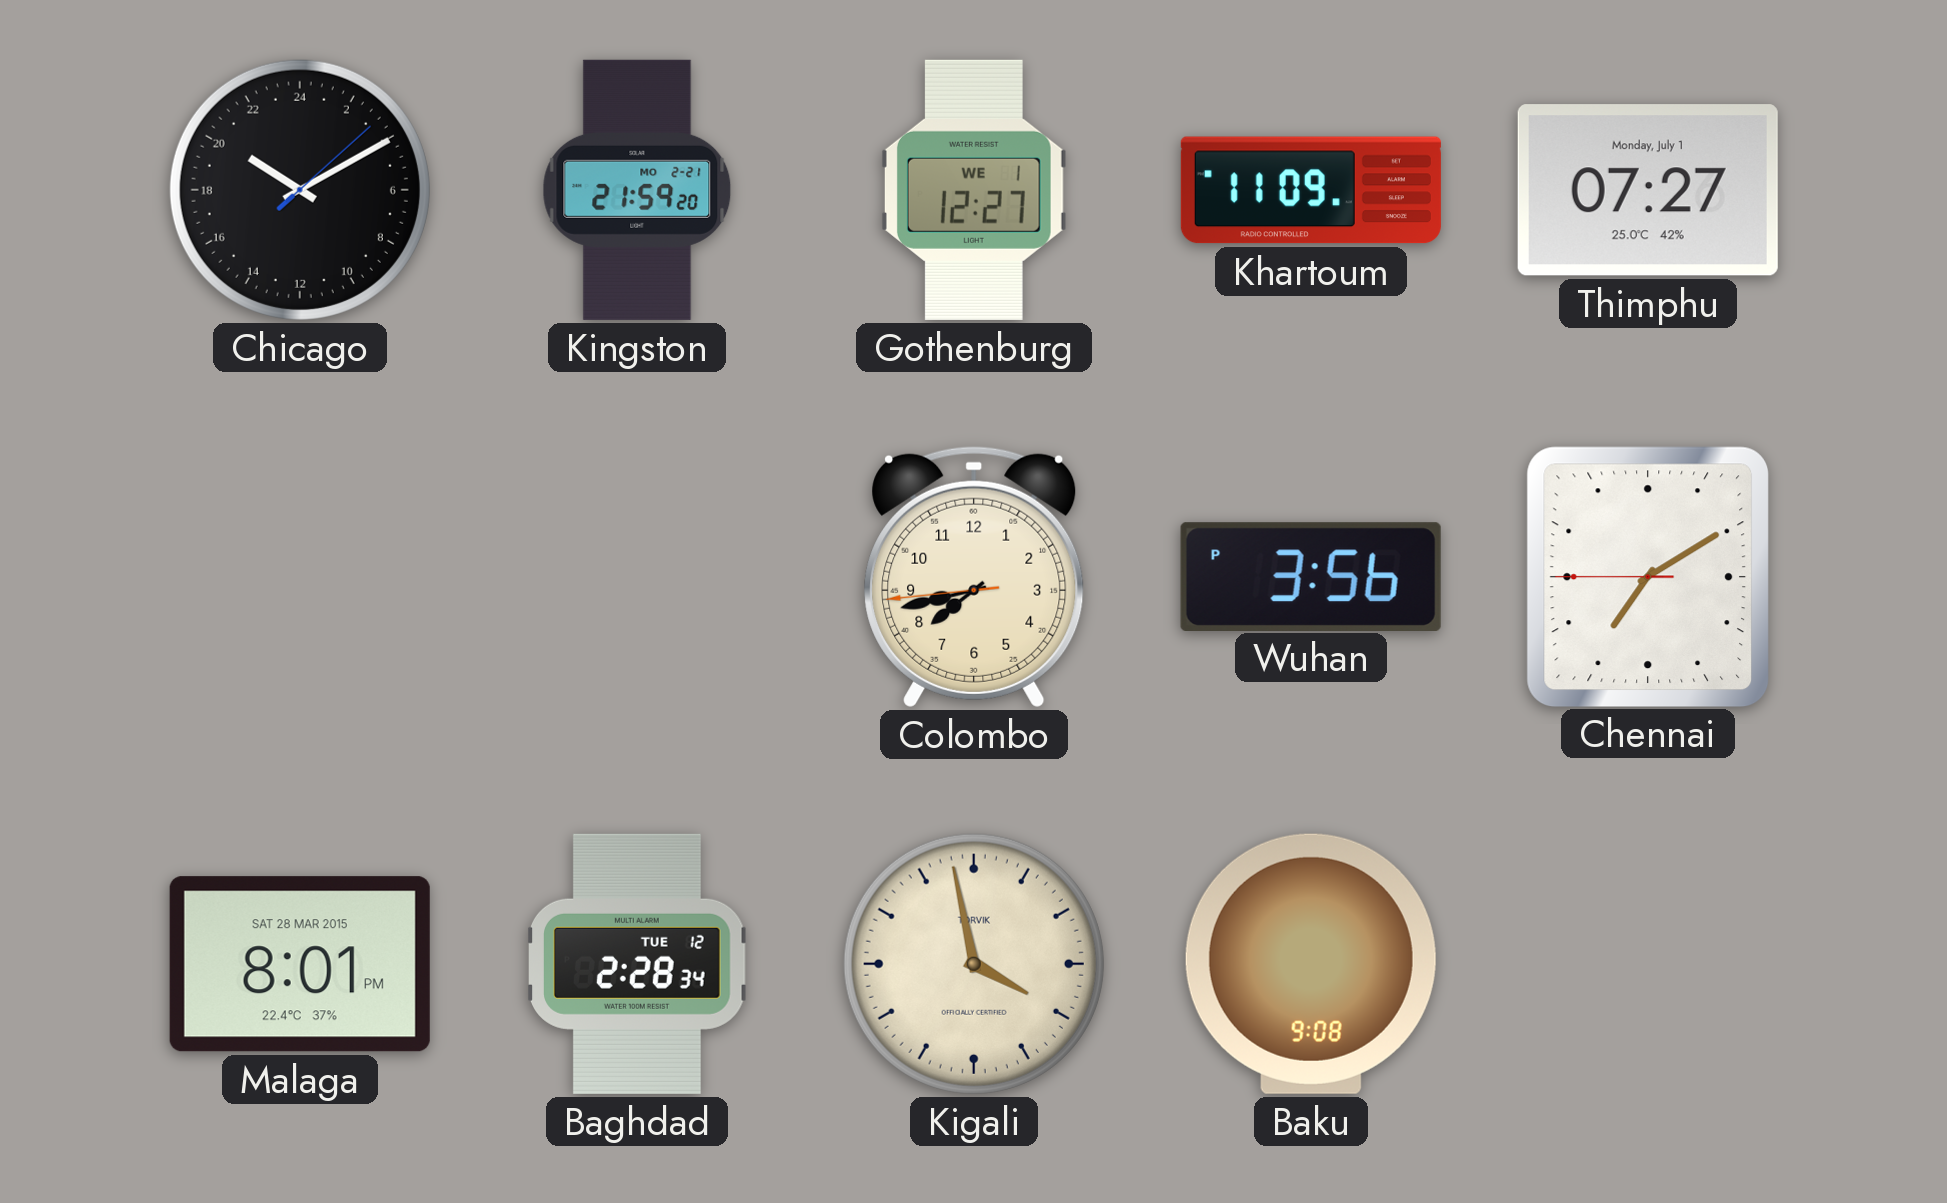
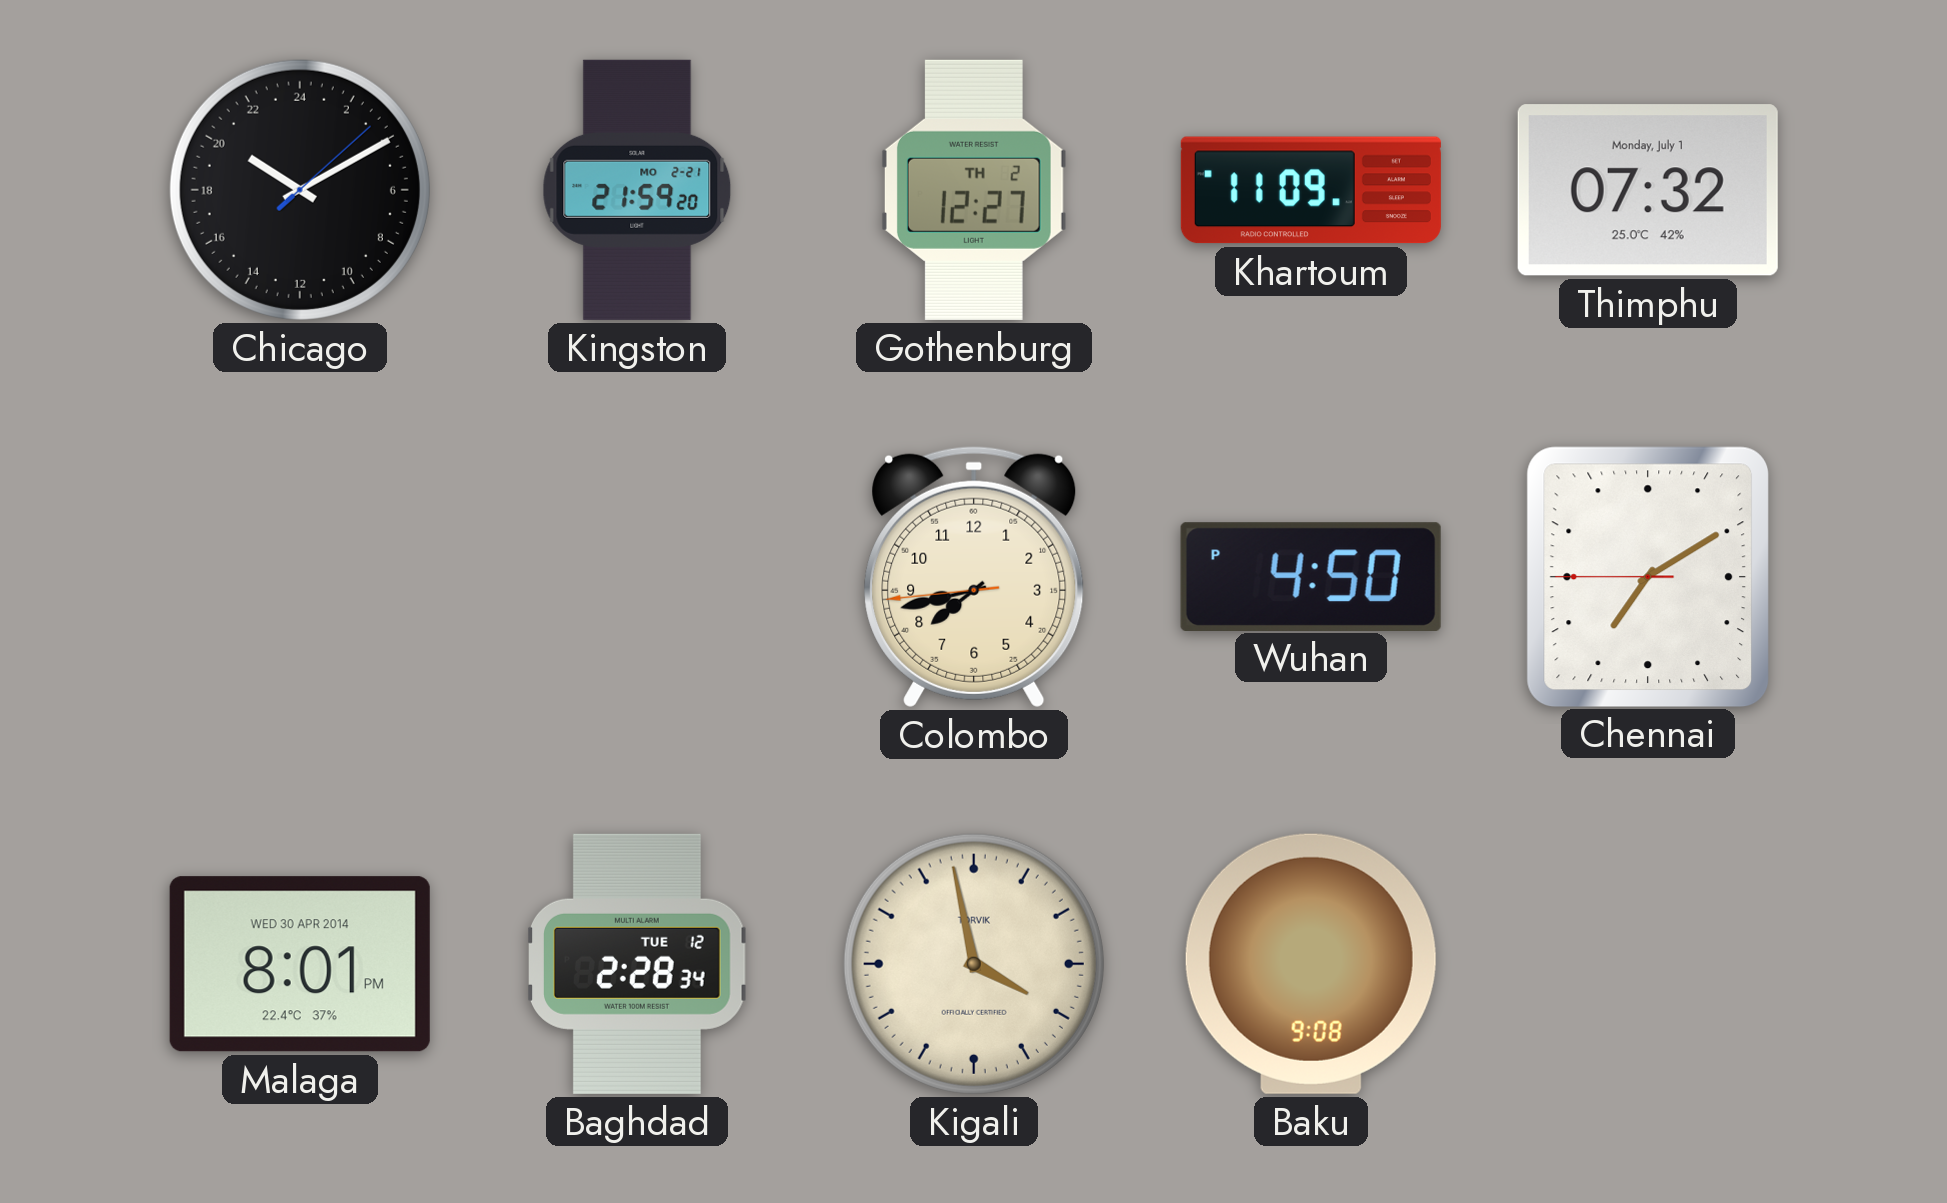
Gothenburg date: WE 1 -> TH 2
Thimphu: 07:27 -> 07:32
Wuhan: 3:56 -> 4:50
Malaga date: SAT 28 MAR 2015 -> WED 30 APR 2014
